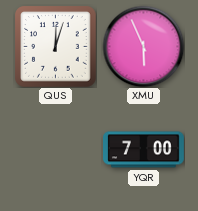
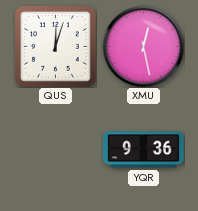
XMU: 5:56 -> 12:28
YQR: 7:00 -> 9:36
